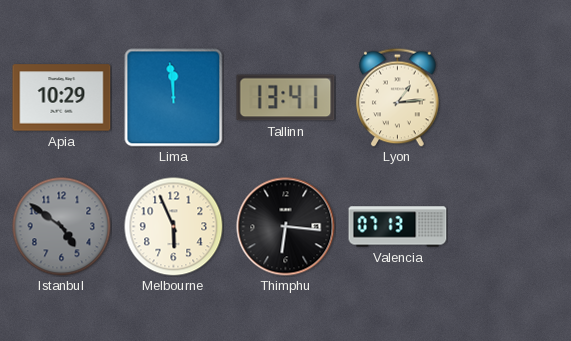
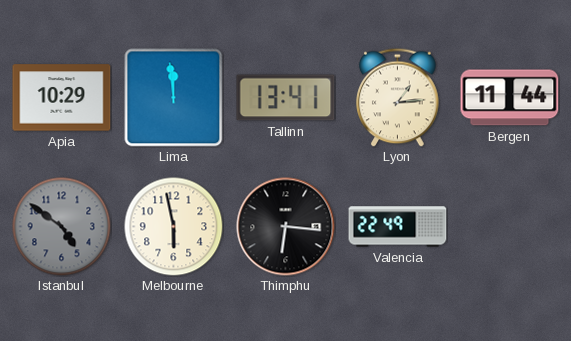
Bergen: none -> 11:44
Melbourne: 5:56 -> 5:58
Valencia: 07:13 -> 22:49
